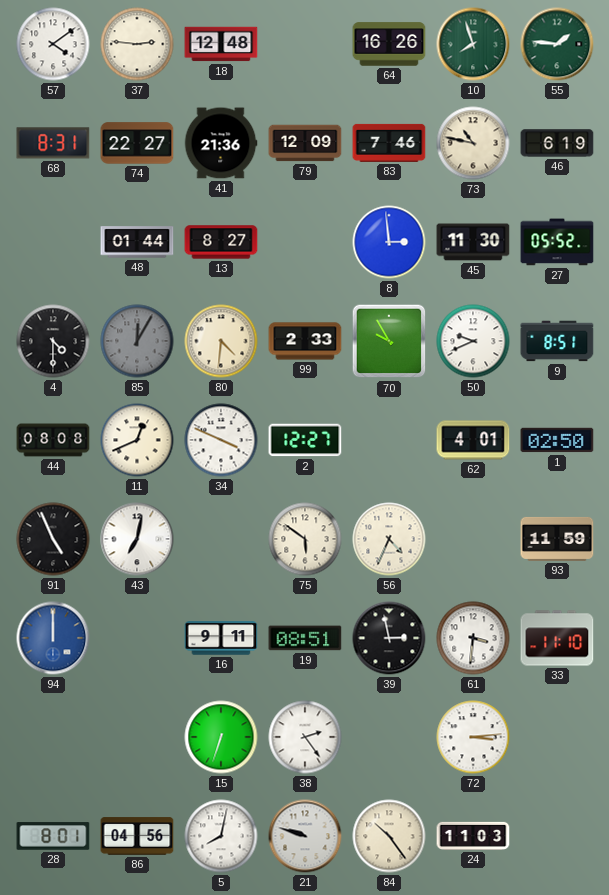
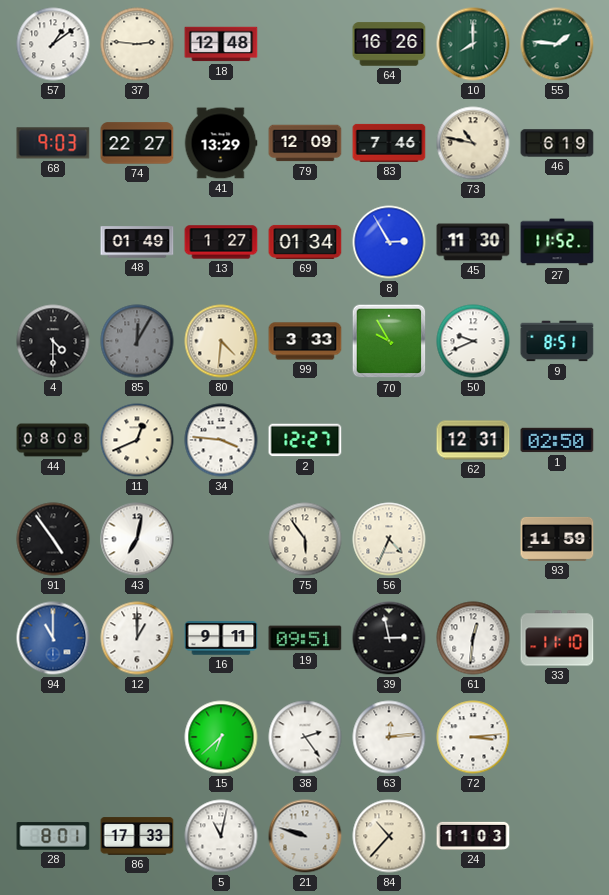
57: 4:09 -> 1:09
10: 7:57 -> 8:00
68: 8:31 -> 9:03
41: 21:36 -> 13:29
48: 01:44 -> 01:49
13: 8:27 -> 1:27
69: none -> 01:34
8: 2:59 -> 2:55
27: 05:52 -> 11:52
99: 2:33 -> 3:33
34: 3:49 -> 3:46
62: 4:01 -> 12:31
91: 4:56 -> 4:54
75: 5:51 -> 5:54
94: 12:00 -> 11:00
12: none -> 1:00
19: 08:51 -> 09:51
61: 3:31 -> 12:31
15: 6:33 -> 6:38
63: none -> 12:14
86: 04:56 -> 17:33
5: 8:02 -> 11:02
84: 10:24 -> 10:37
